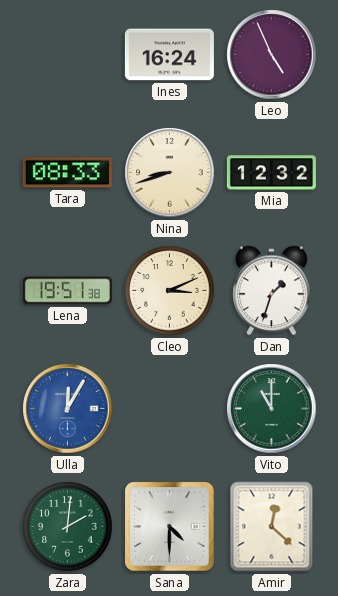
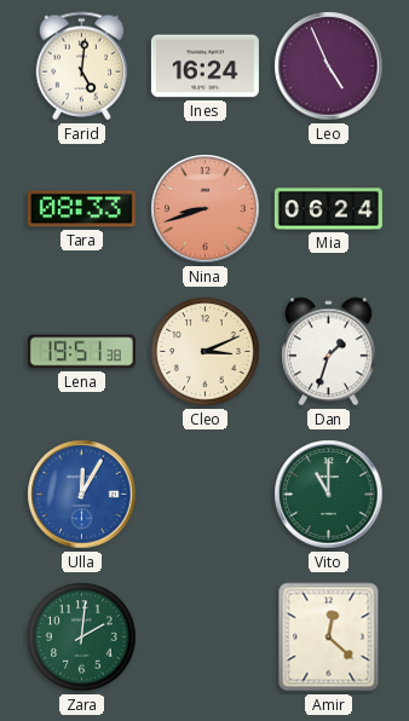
Farid: none -> 5:01
Nina dial: cream -> salmon
Mia: 12:32 -> 06:24
Sana: 4:30 -> none
